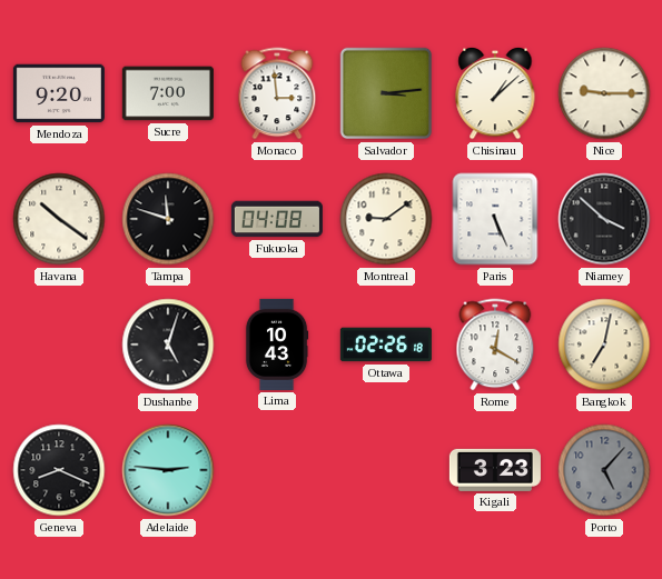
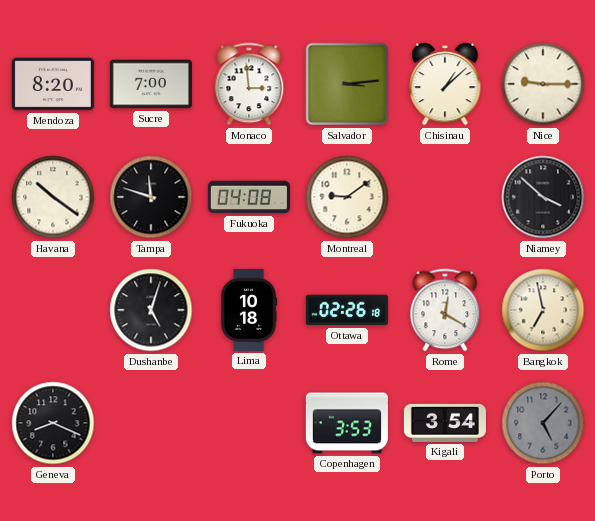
Mendoza: 9:20 -> 8:20
Paris: 5:26 -> none
Lima: 10:43 -> 10:18
Bangkok: 7:02 -> 6:58
Adelaide: 2:46 -> none
Copenhagen: none -> 3:53
Kigali: 3:23 -> 3:54
